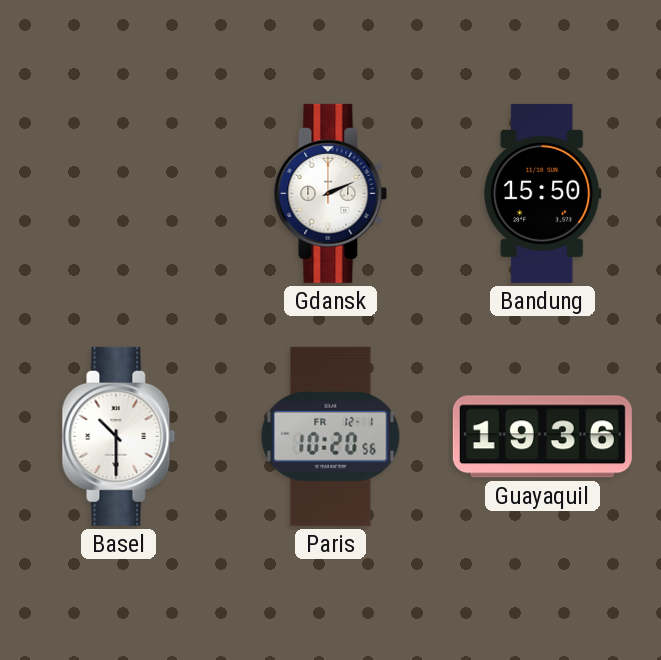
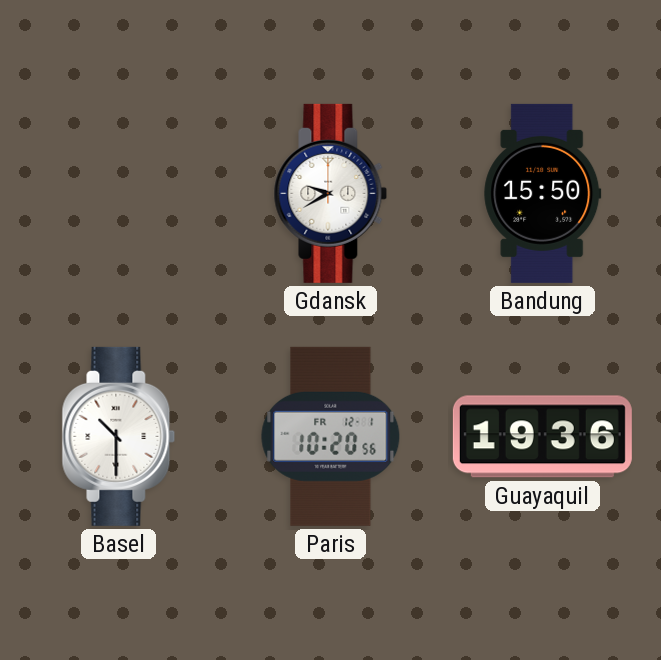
Gdansk: 2:11 -> 9:40
